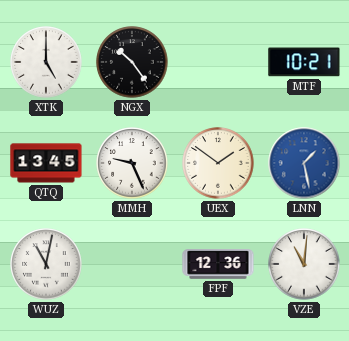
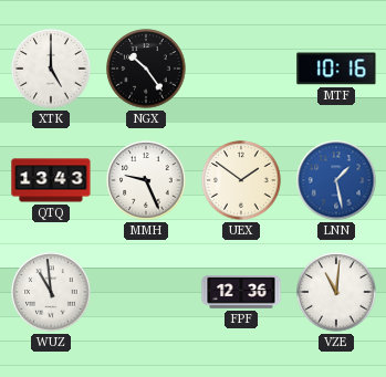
MTF: 10:21 -> 10:16
QTQ: 13:45 -> 13:43
WUZ: 11:02 -> 10:59
